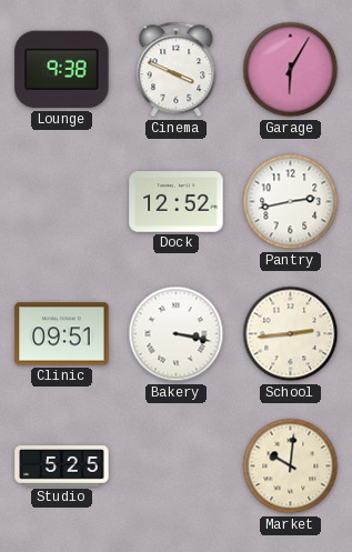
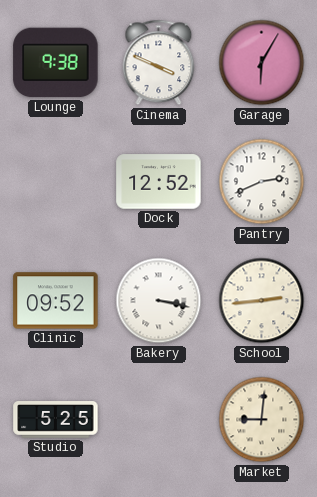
Pantry: 2:43 -> 2:41
Clinic: 09:51 -> 09:52
Market: 10:01 -> 9:01
